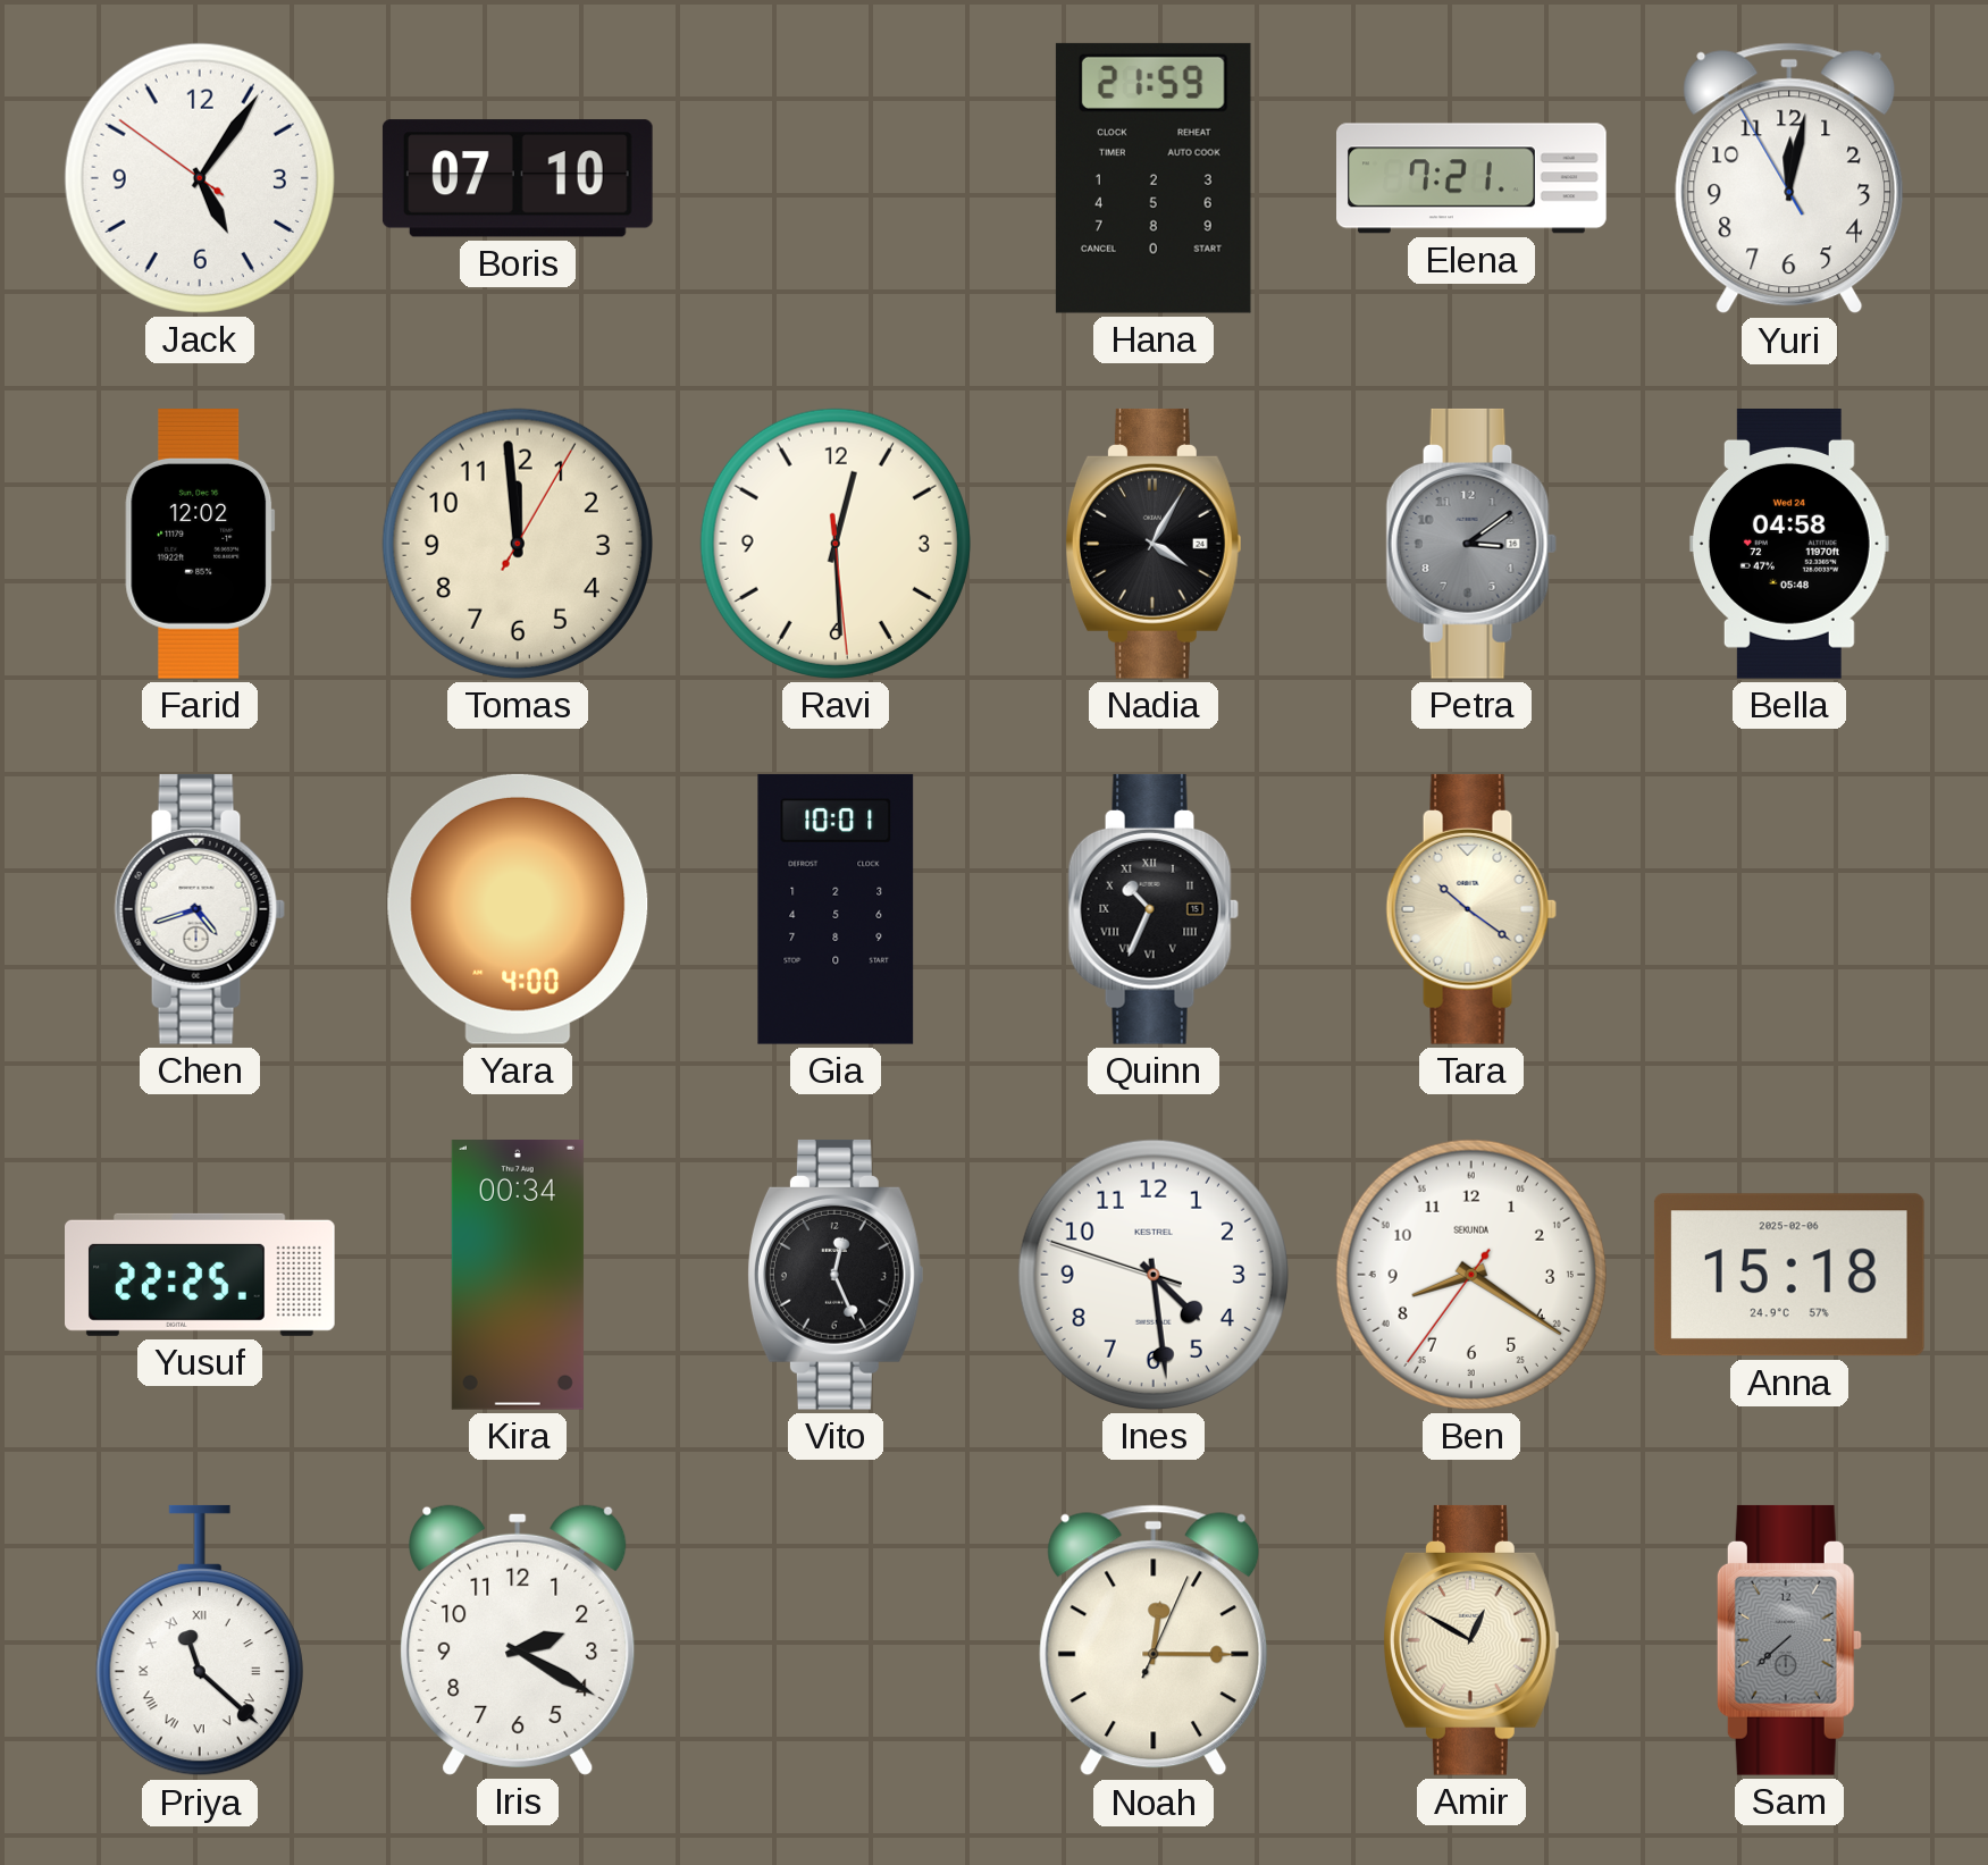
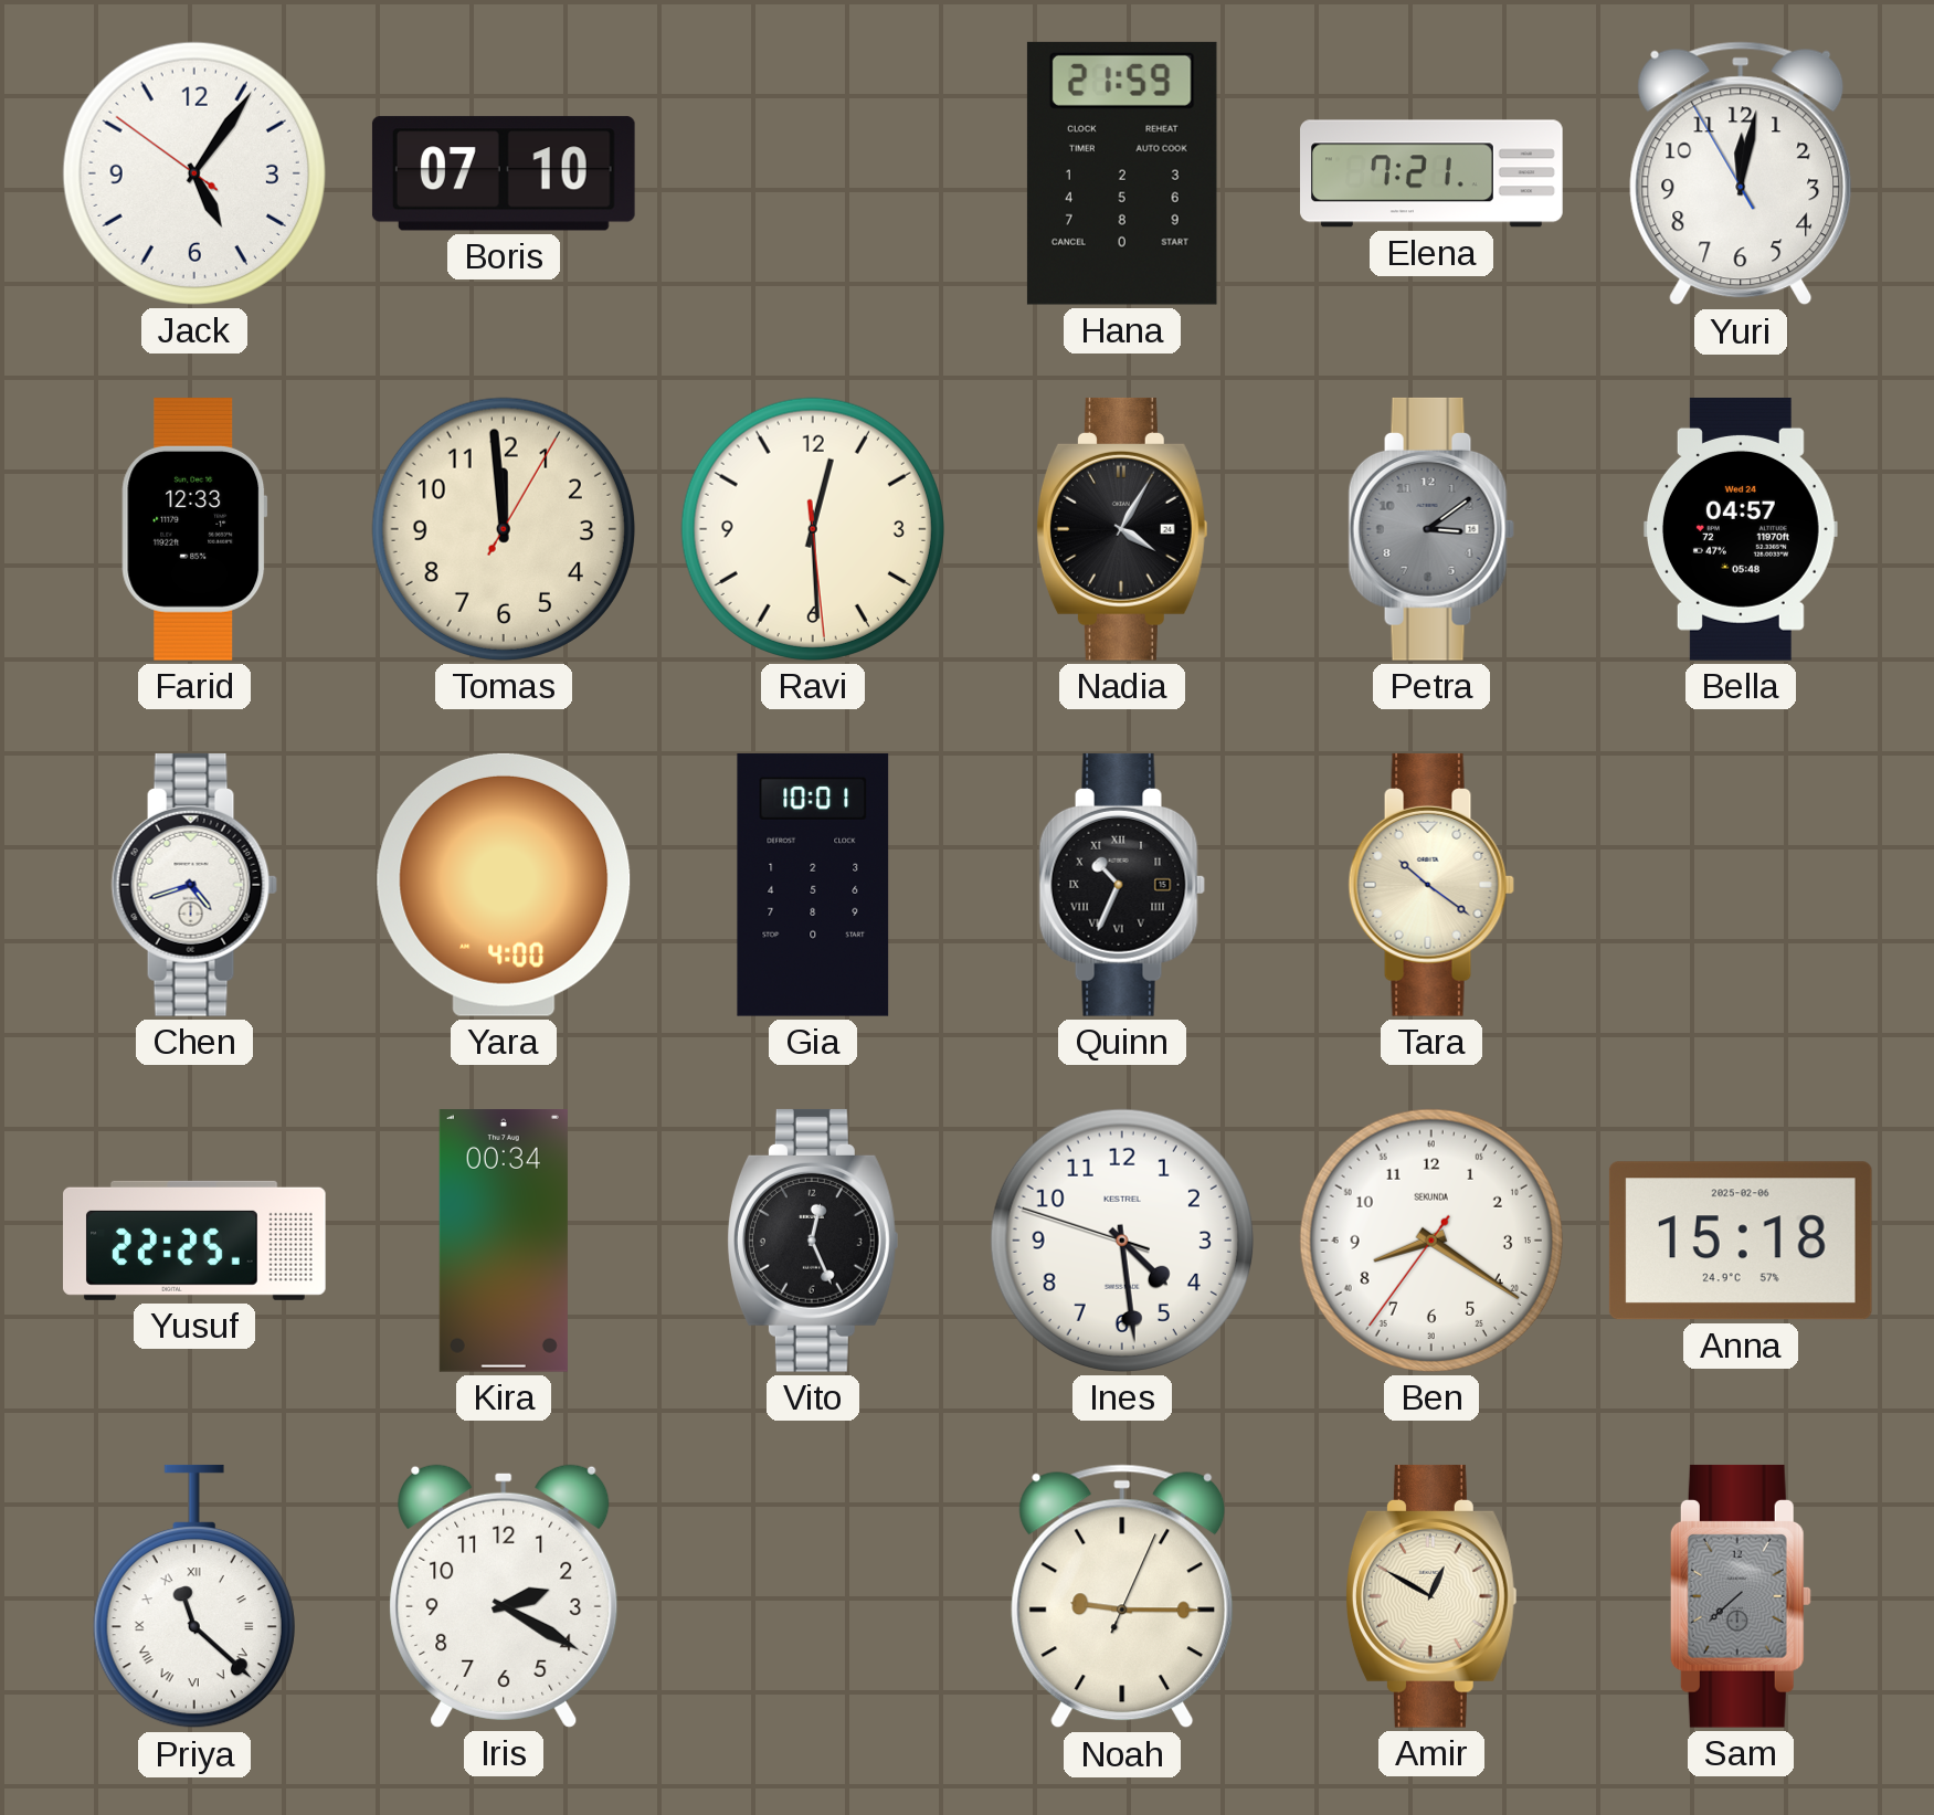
Farid: 12:02 -> 12:33
Bella: 04:58 -> 04:57
Noah: 12:15 -> 9:15
